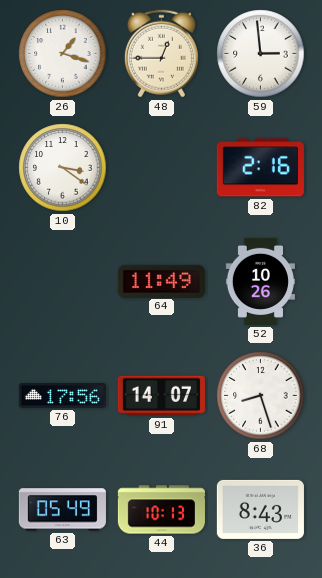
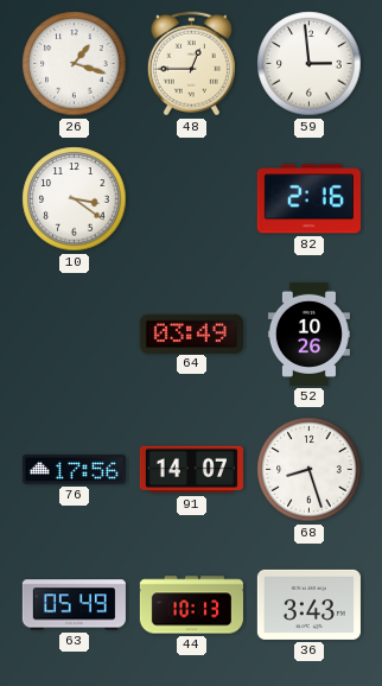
64: 11:49 -> 03:49
36: 8:43 -> 3:43
